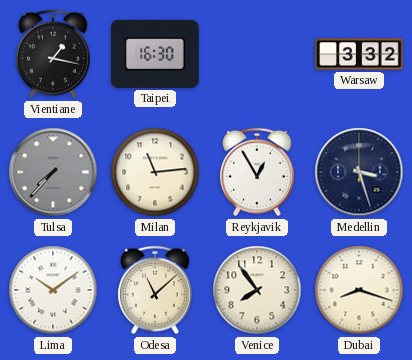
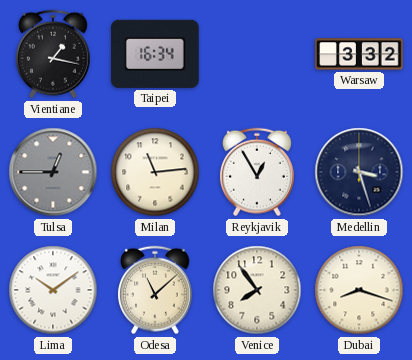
Taipei: 16:30 -> 16:34
Tulsa: 7:37 -> 12:45
